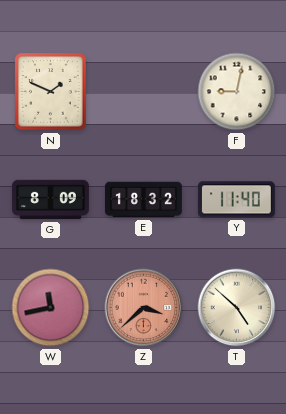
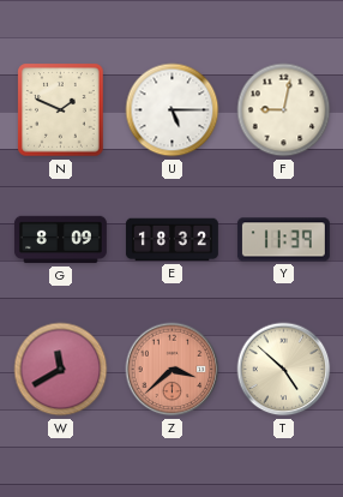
U: none -> 5:15
Y: 11:40 -> 11:39
W: 11:43 -> 11:40
